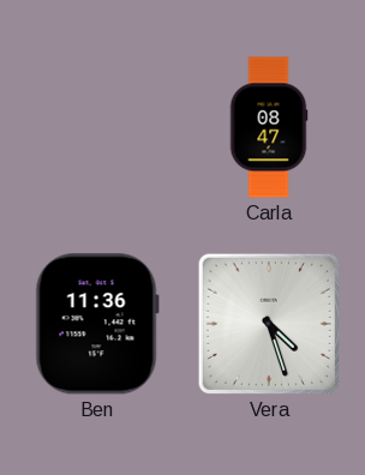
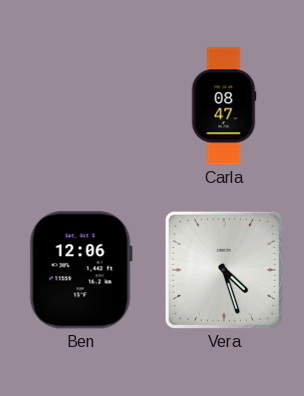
Ben: 11:36 -> 12:06
